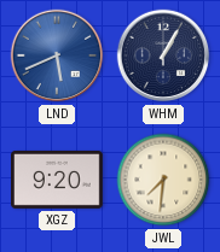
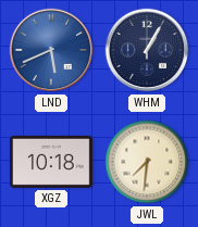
XGZ: 9:20 -> 10:18
